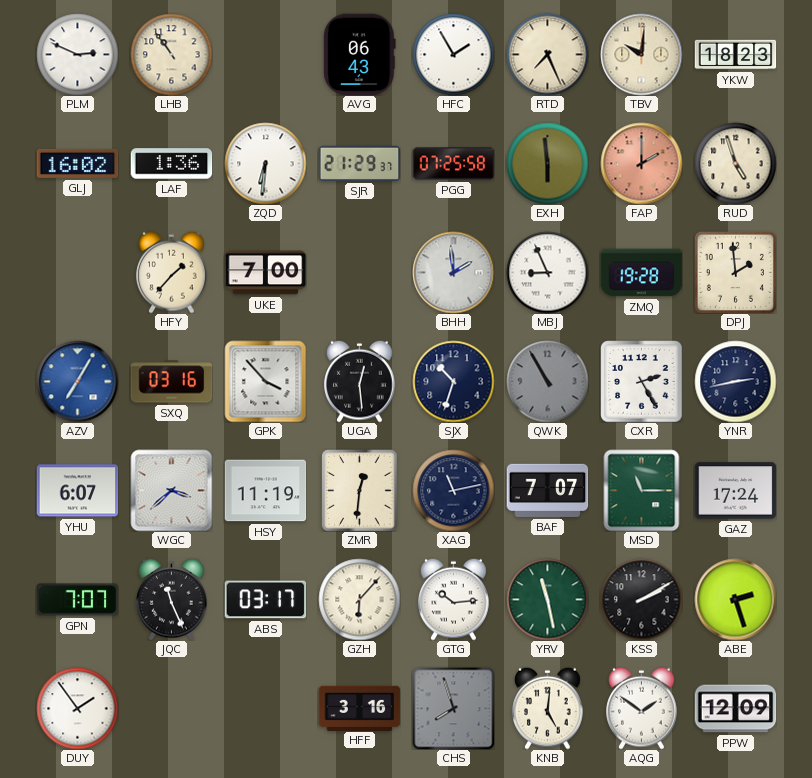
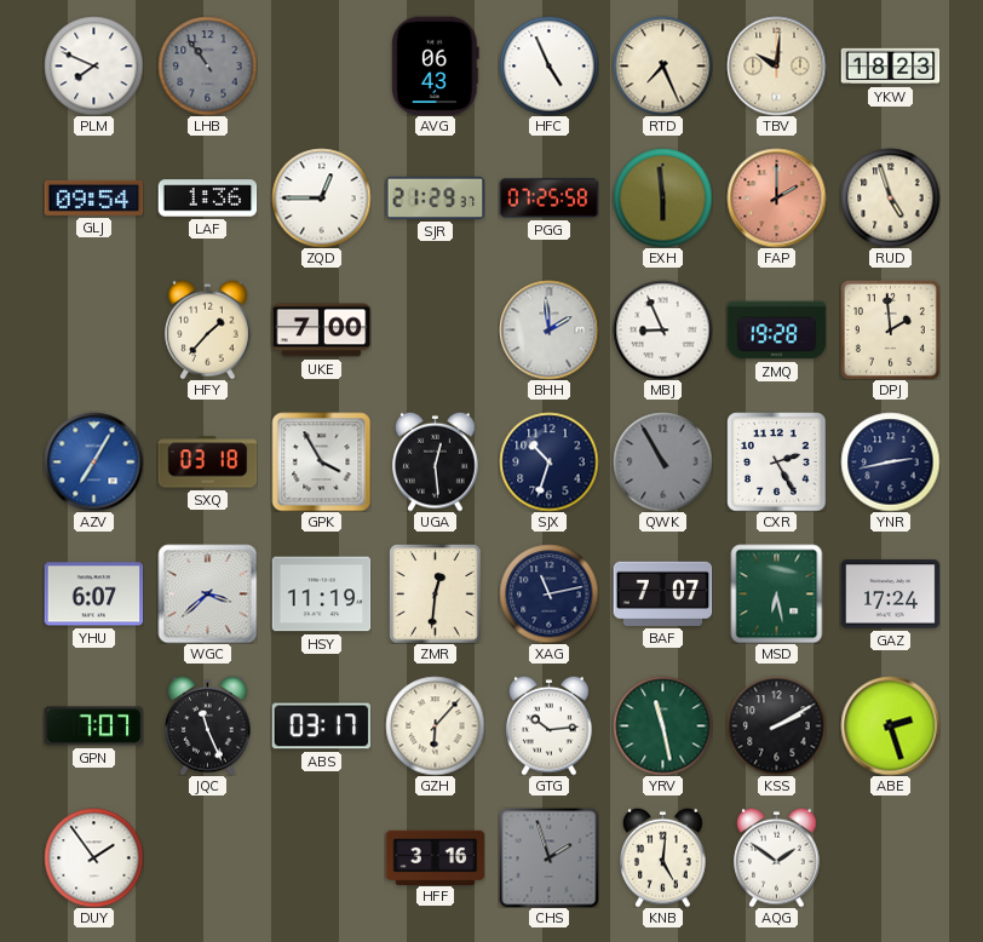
PLM: 2:49 -> 7:49
LHB dial: cream -> grey
HFC: 1:55 -> 4:56
GLJ: 16:02 -> 09:54
ZQD: 6:31 -> 12:45
SXQ: 03:16 -> 03:18
GPK: 3:53 -> 3:55
MSD: 11:15 -> 6:28
CHS: 7:57 -> 1:57
PPW: 12:09 -> none
